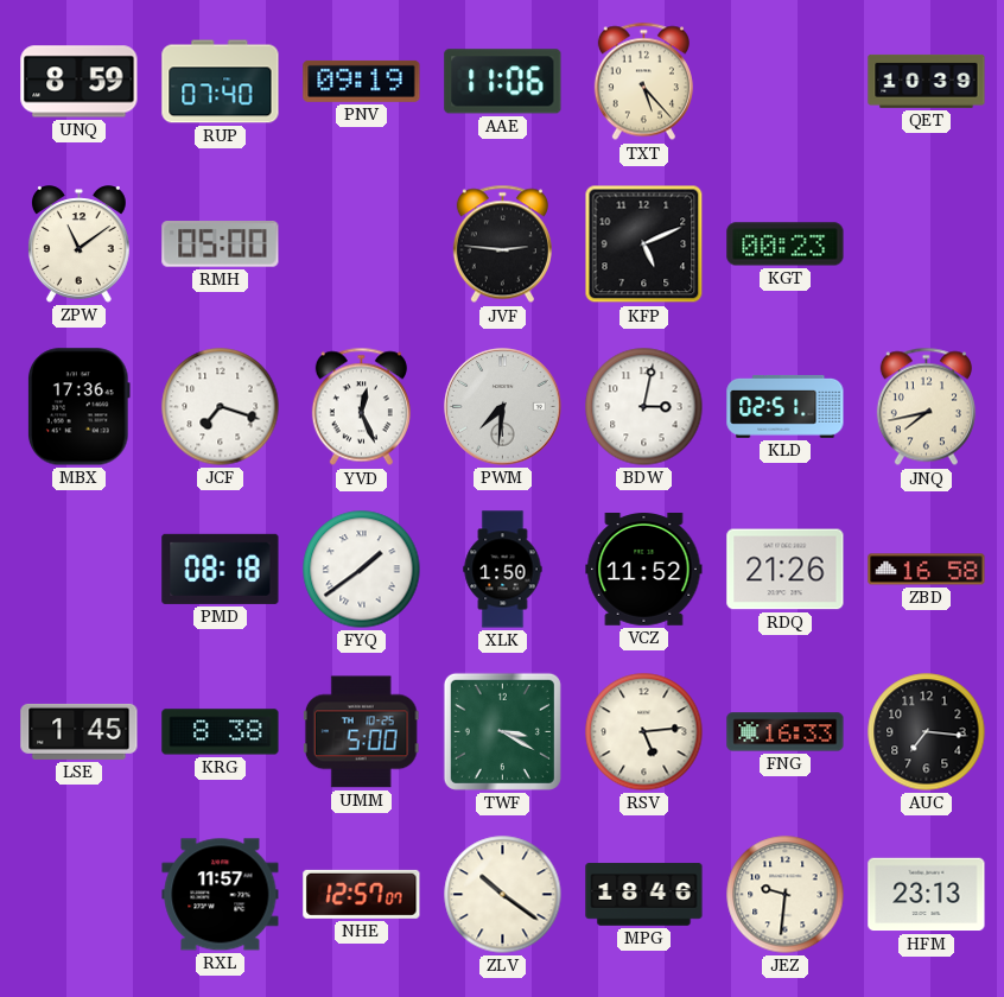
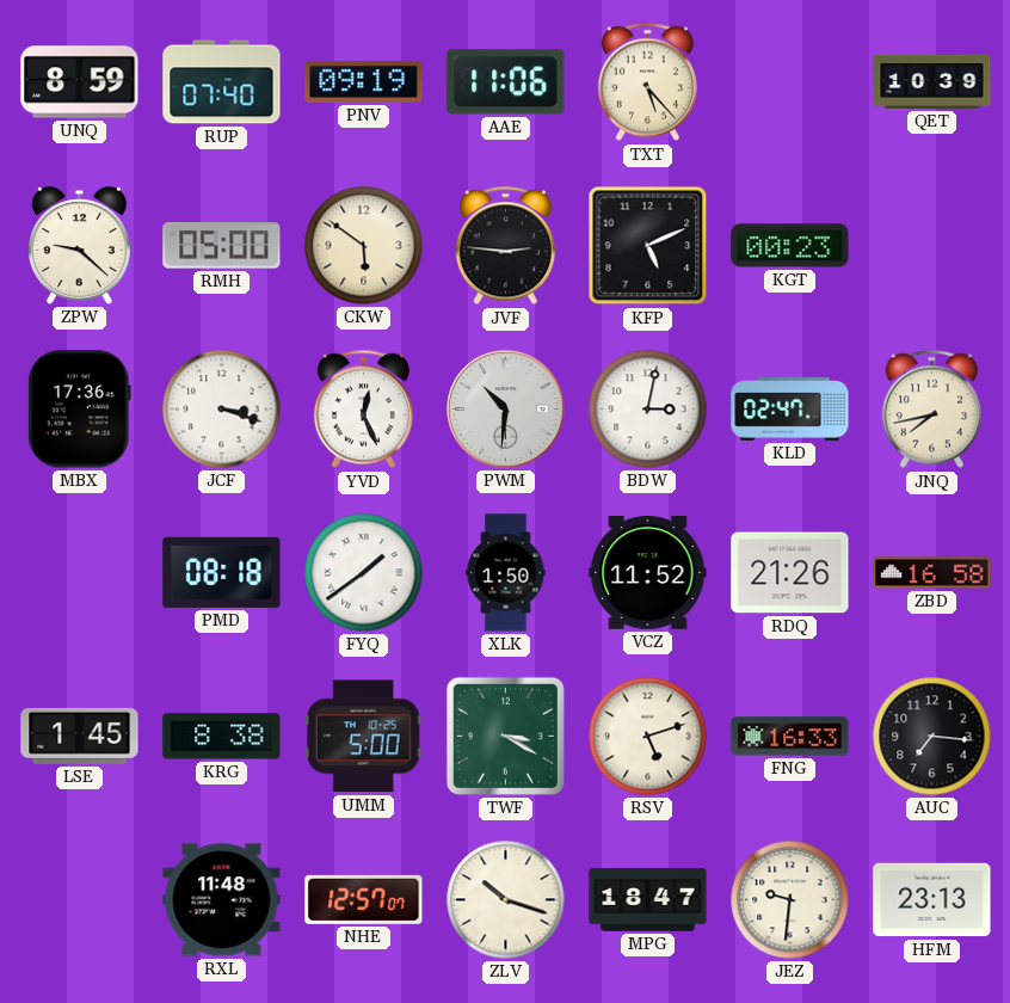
ZPW: 11:09 -> 9:22
CKW: none -> 5:51
JCF: 7:18 -> 3:18
PWM: 7:31 -> 10:31
KLD: 02:51 -> 02:47
RSV: 5:14 -> 5:12
RXL: 11:57 -> 11:48
ZLV: 10:21 -> 10:18
MPG: 18:46 -> 18:47
